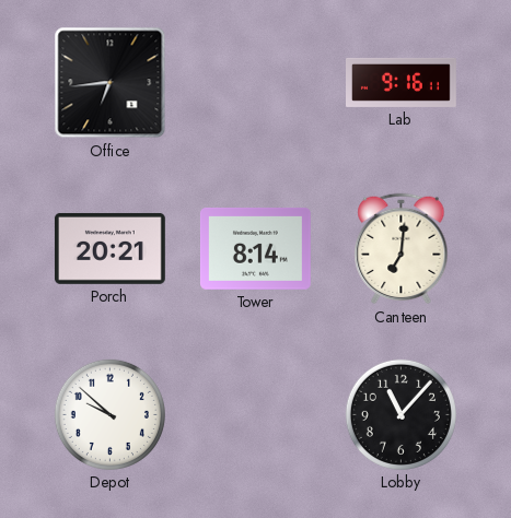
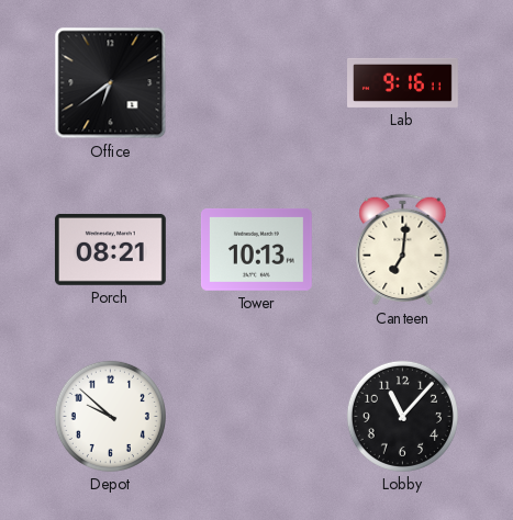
Office: 6:44 -> 6:39
Porch: 20:21 -> 08:21
Tower: 8:14 -> 10:13
